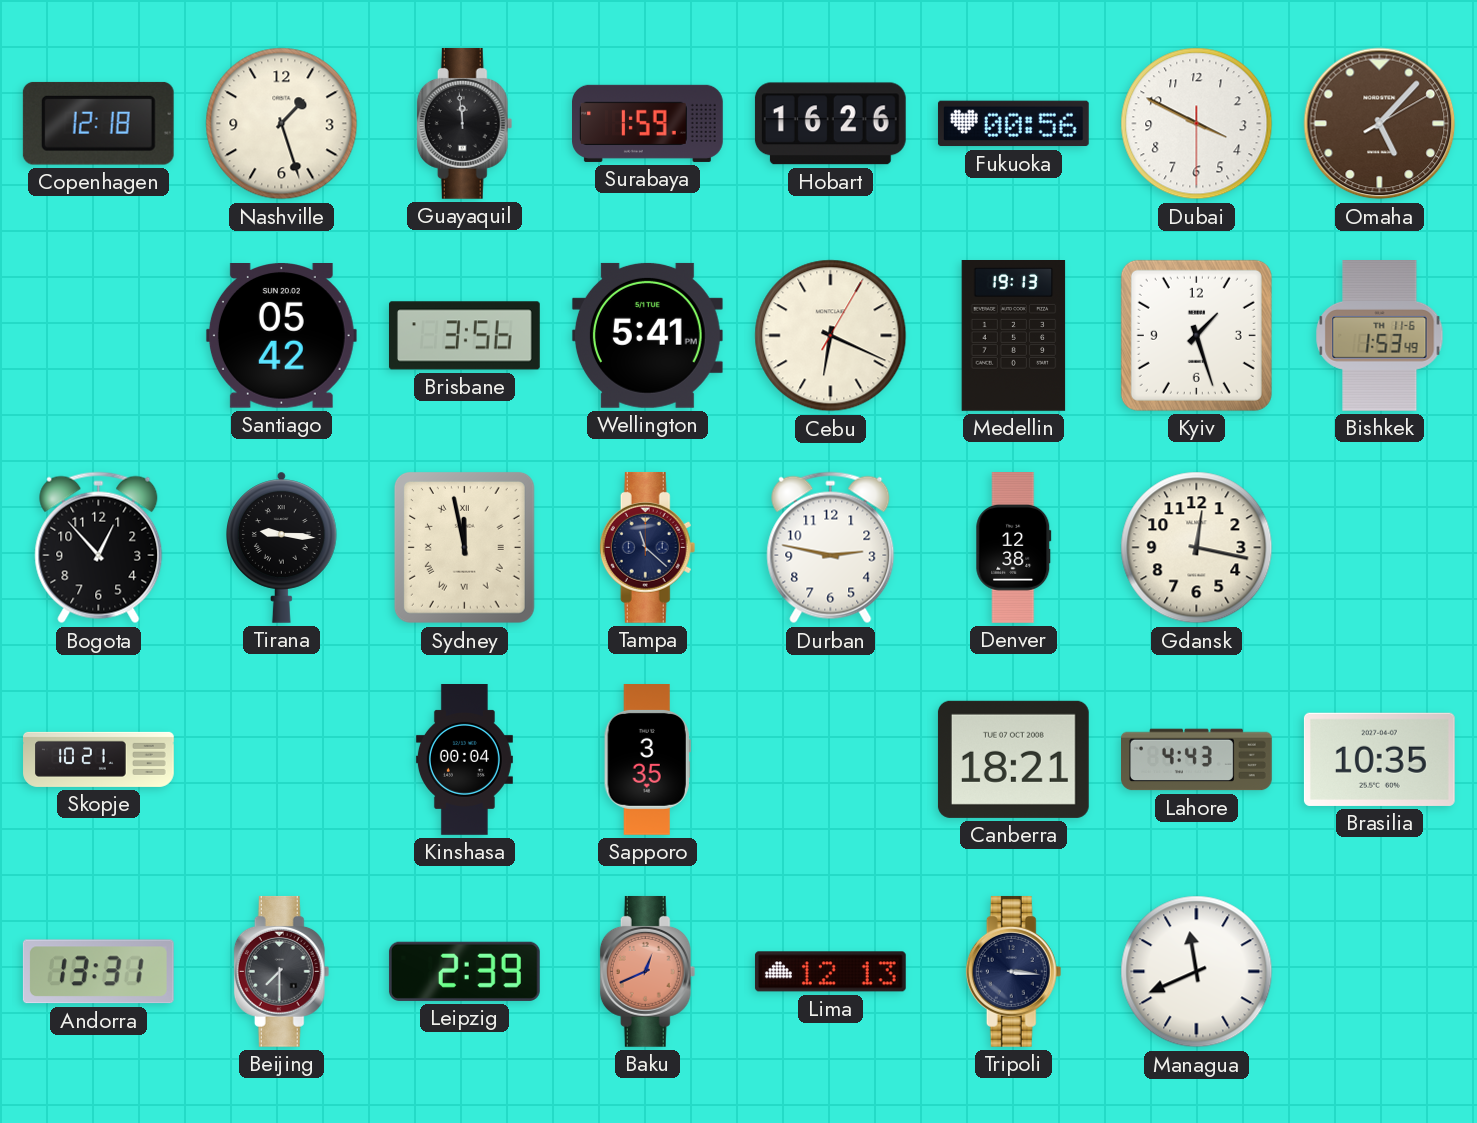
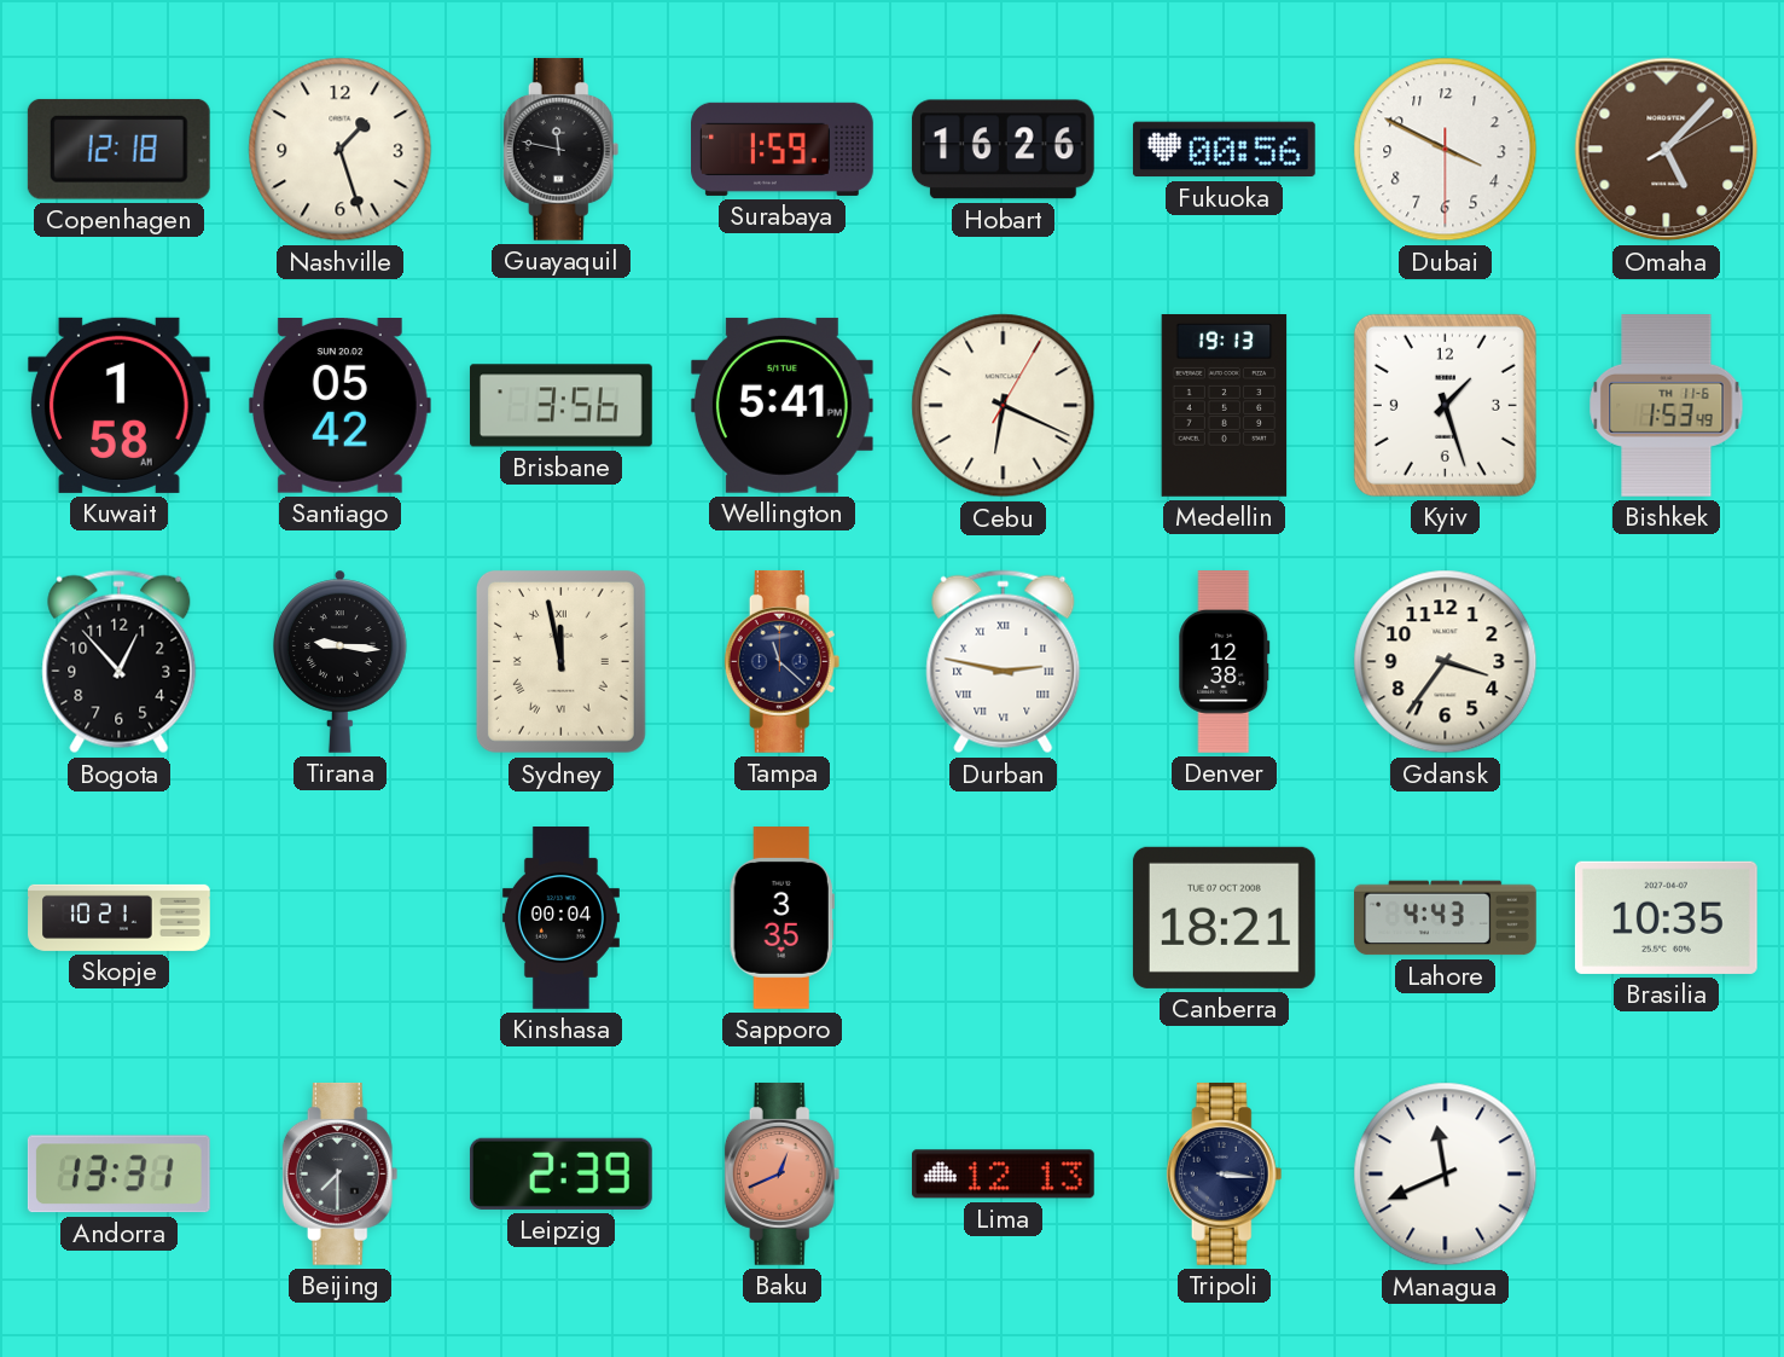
Guayaquil: 11:59 -> 11:47
Kuwait: none -> 1:58
Durban numerals: Arabic -> Roman
Gdansk: 12:17 -> 3:36
